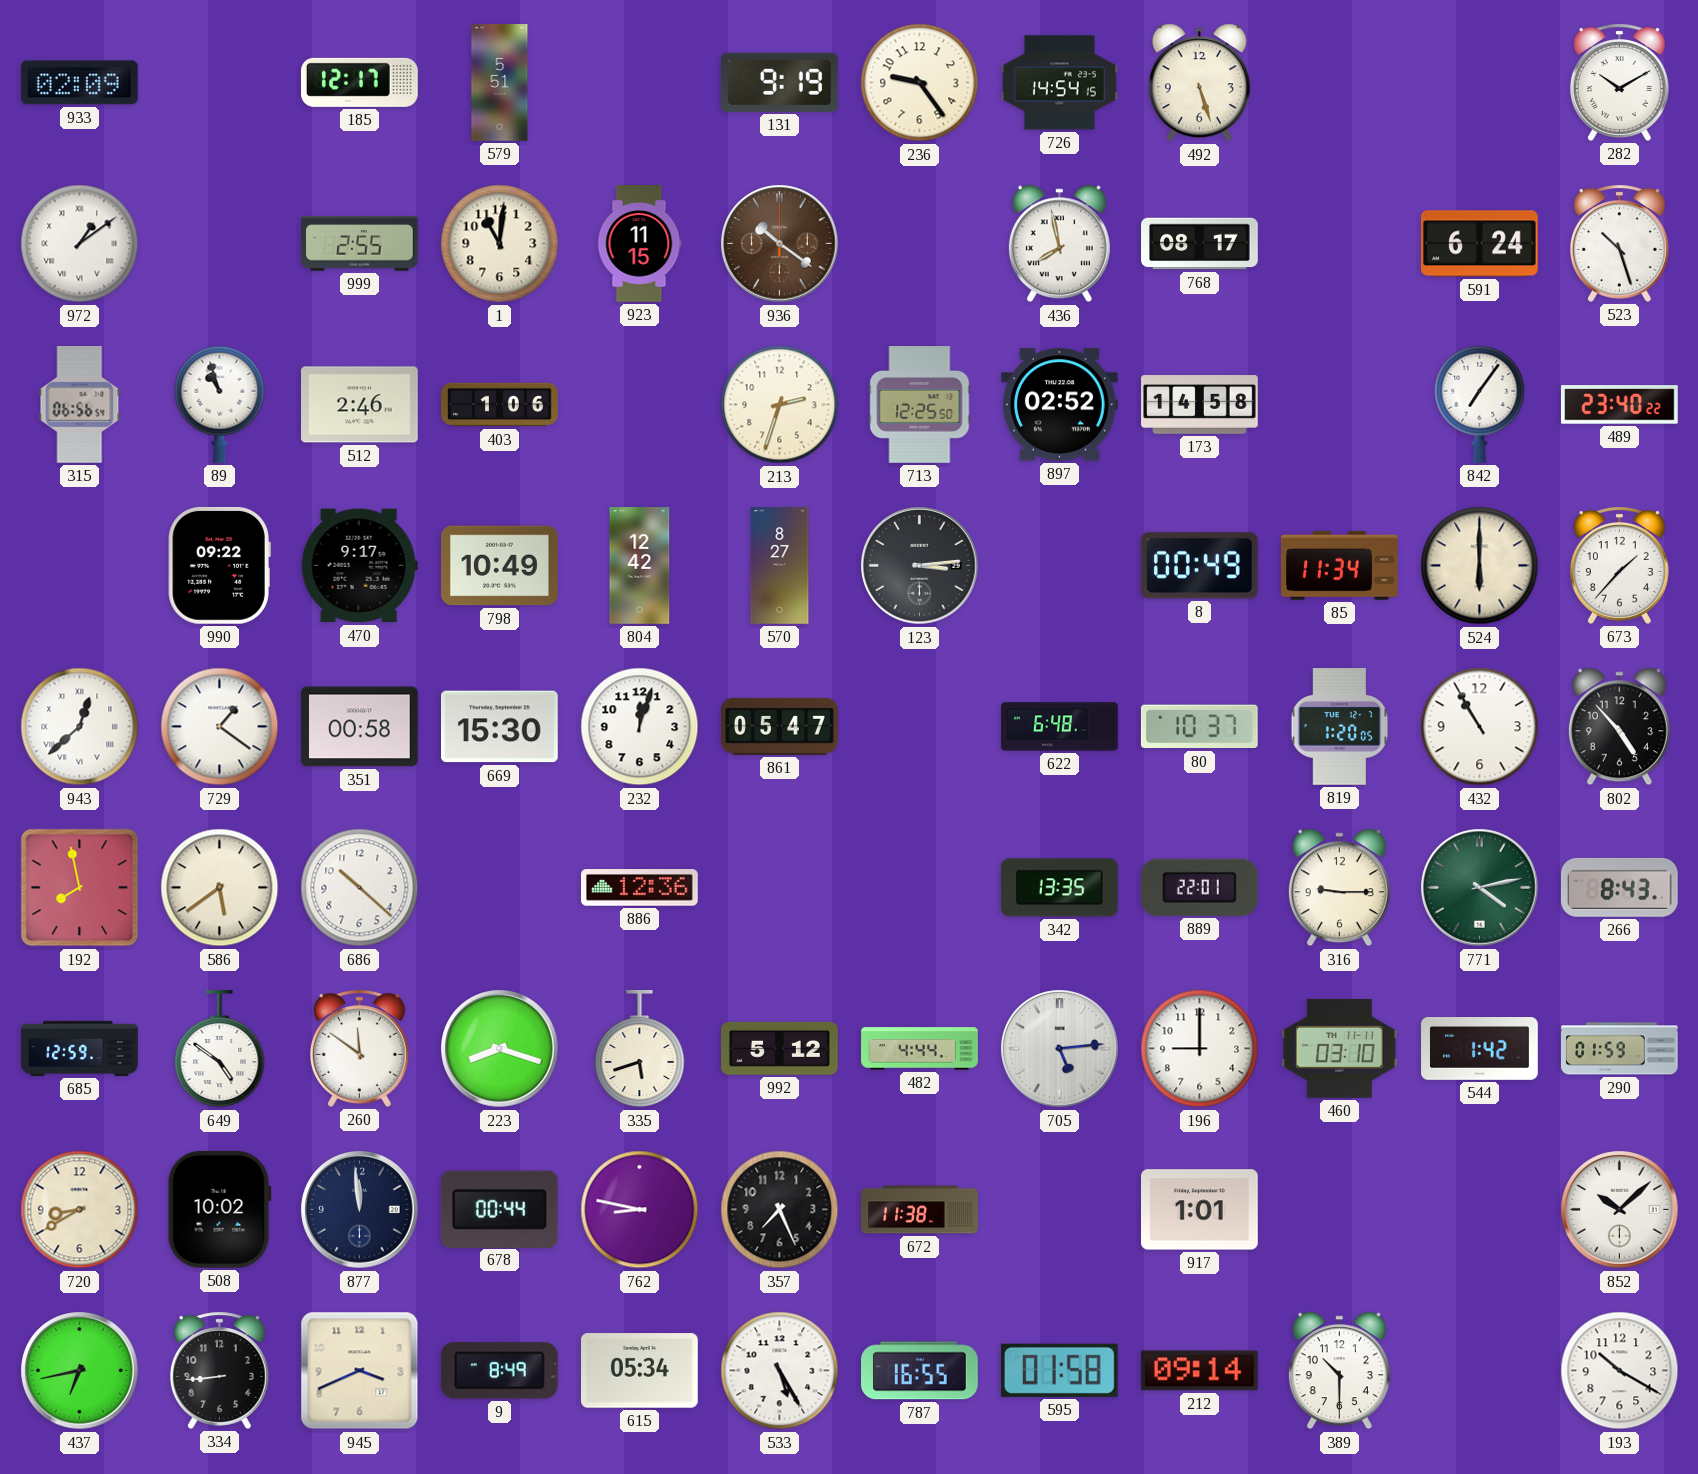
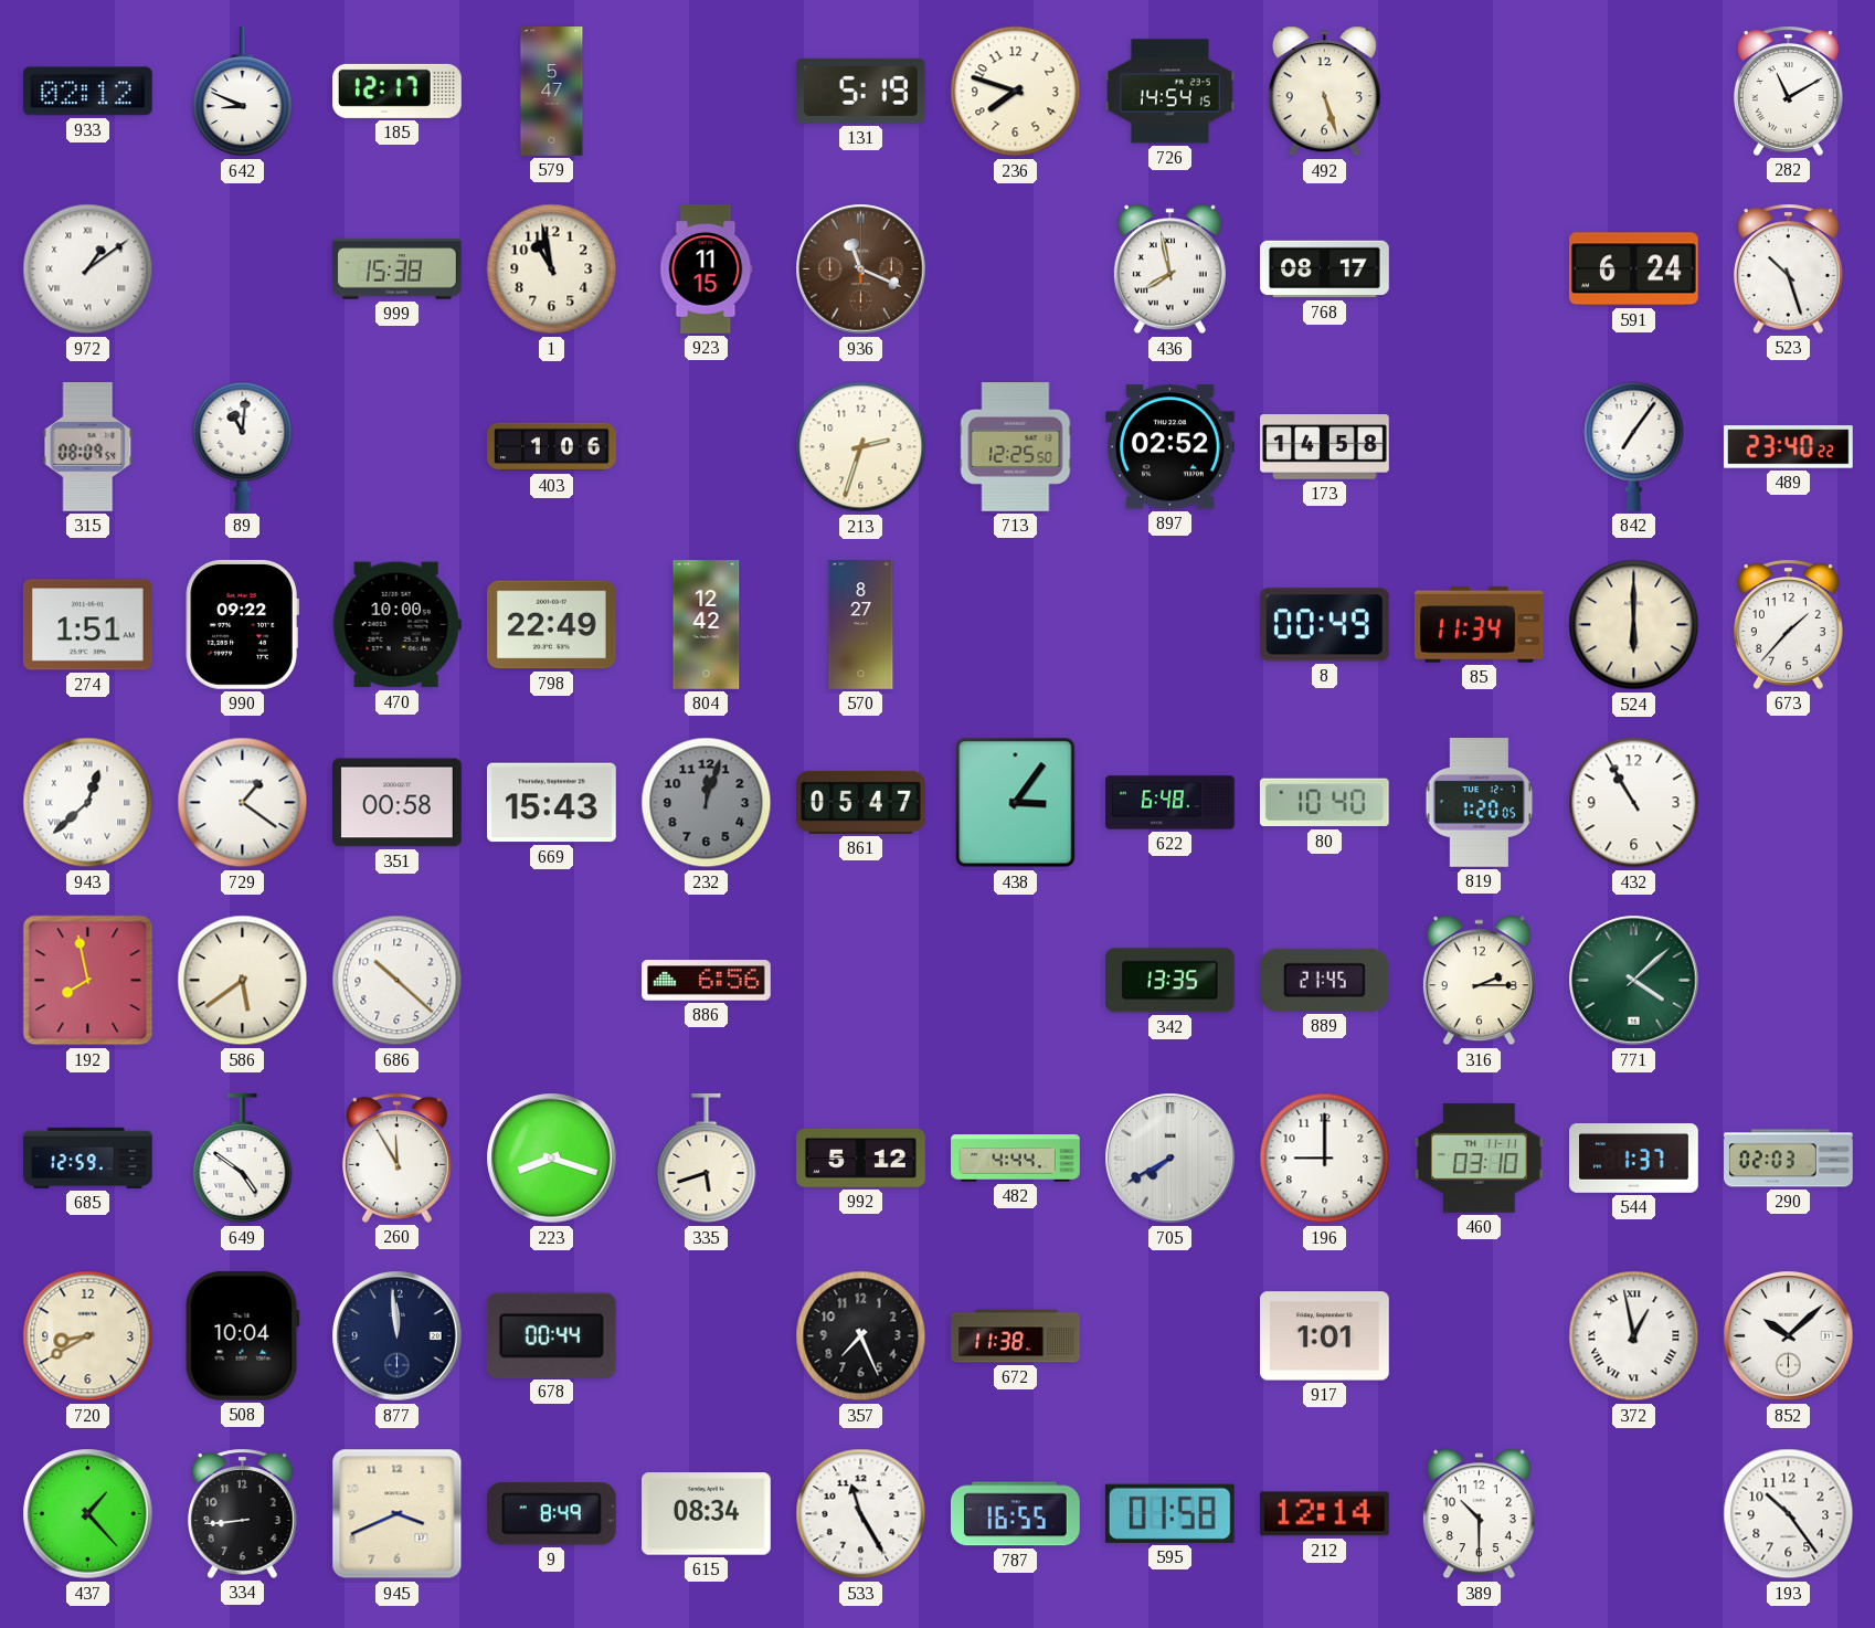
933: 02:09 -> 02:12
642: none -> 8:49
579: 5:51 -> 5:47
131: 9:19 -> 5:19
236: 9:24 -> 7:48
282: 10:10 -> 11:10
999: 2:55 -> 15:38
1: 11:01 -> 10:58
936: 10:21 -> 11:19
315: 06:56 -> 08:09
89: 10:57 -> 11:01
512: 2:46 -> none
274: none -> 1:51
470: 9:17 -> 10:00
798: 10:49 -> 22:49
123: 3:14 -> none
669: 15:30 -> 15:43
232 dial: white -> grey
438: none -> 3:06
80: 10:37 -> 10:40
802: 4:53 -> none
886: 12:36 -> 6:56
889: 22:01 -> 21:45
316: 9:15 -> 2:15
771: 4:13 -> 4:08
266: 8:43 -> none
260: 11:51 -> 11:55
705: 5:14 -> 7:40
544: 1:42 -> 1:37
290: 01:59 -> 02:03
508: 10:02 -> 10:04
762: 8:47 -> none
372: none -> 12:58
437: 6:43 -> 1:23
615: 05:34 -> 08:34
533: 5:25 -> 11:25
212: 09:14 -> 12:14
193: 10:20 -> 10:24
